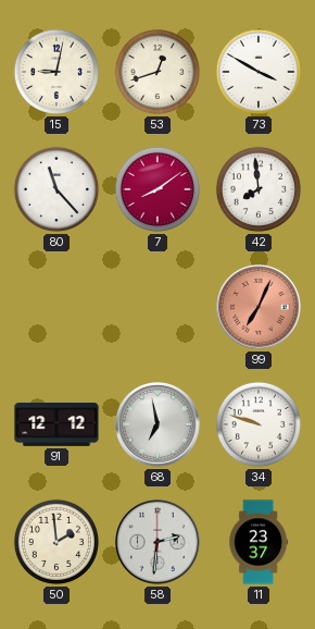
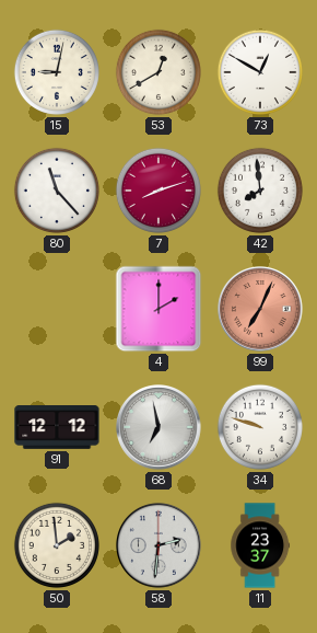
53: 12:42 -> 12:40
73: 3:50 -> 12:50
7: 8:09 -> 8:12
4: none -> 2:00
